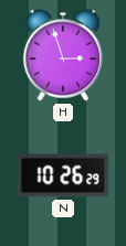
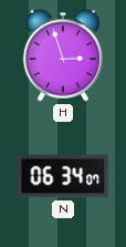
N: 10:26 -> 06:34
